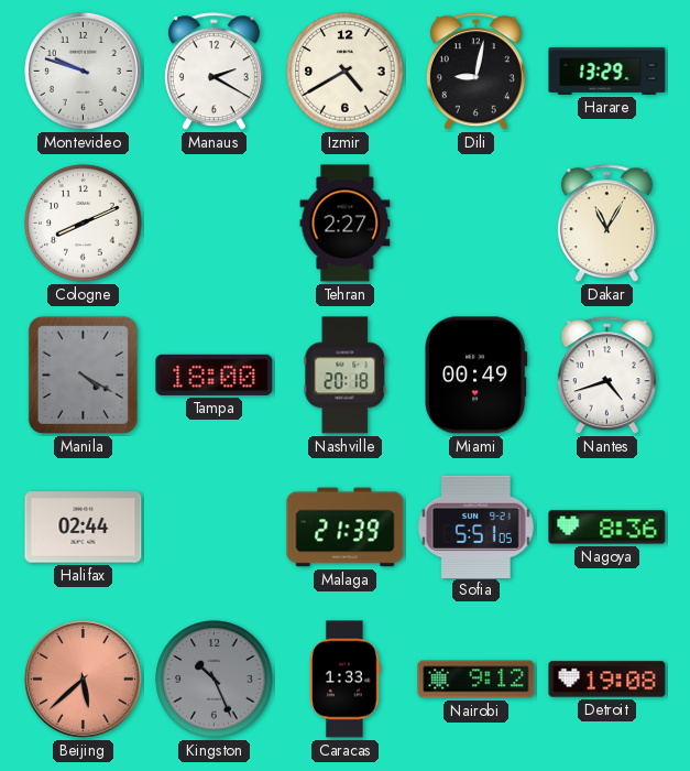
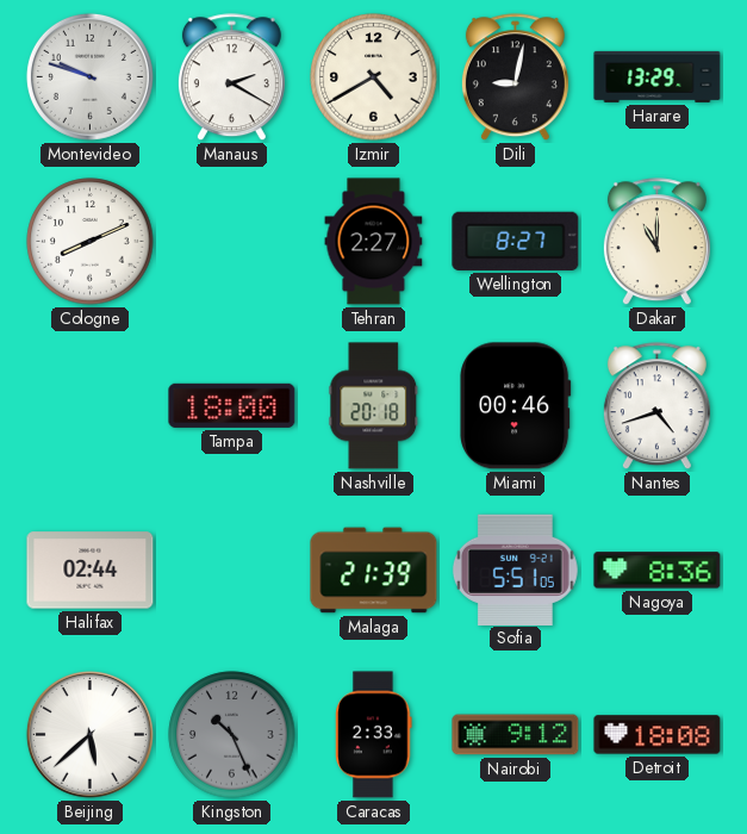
Wellington: none -> 8:27
Dakar: 11:05 -> 11:00
Manila: 4:20 -> none
Miami: 00:49 -> 00:46
Beijing dial: salmon -> white
Caracas: 1:33 -> 2:33
Detroit: 19:08 -> 18:08
